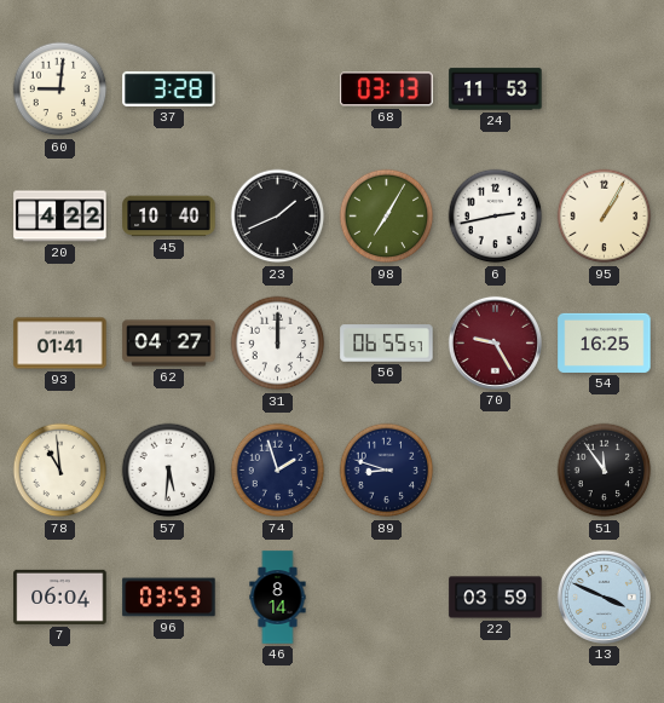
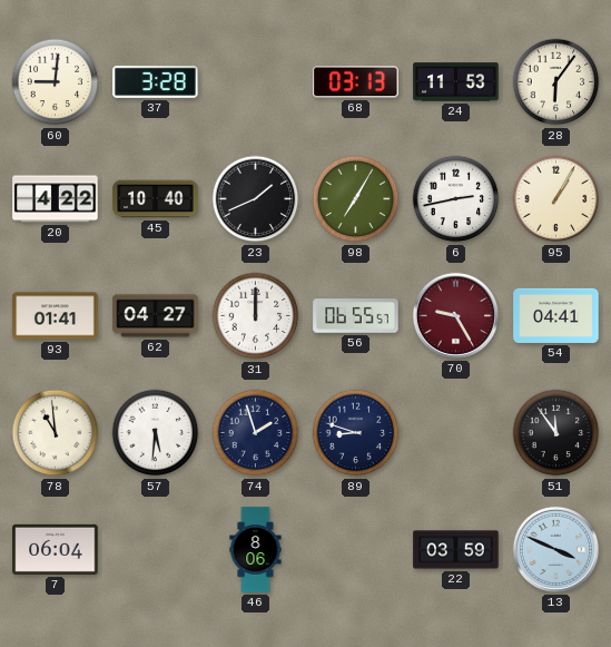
28: none -> 6:06
54: 16:25 -> 04:41
96: 03:53 -> none
46: 8:14 -> 8:06
